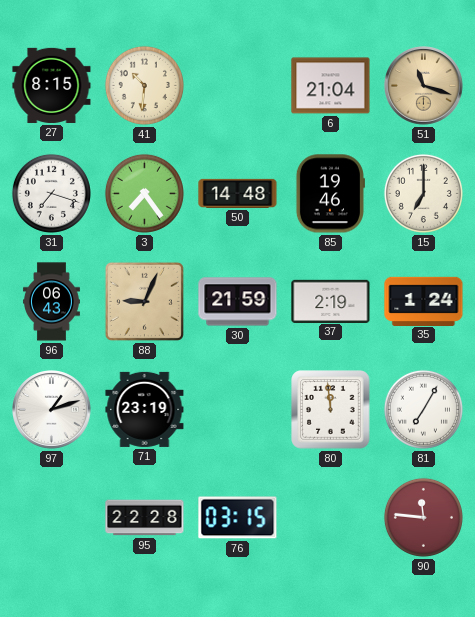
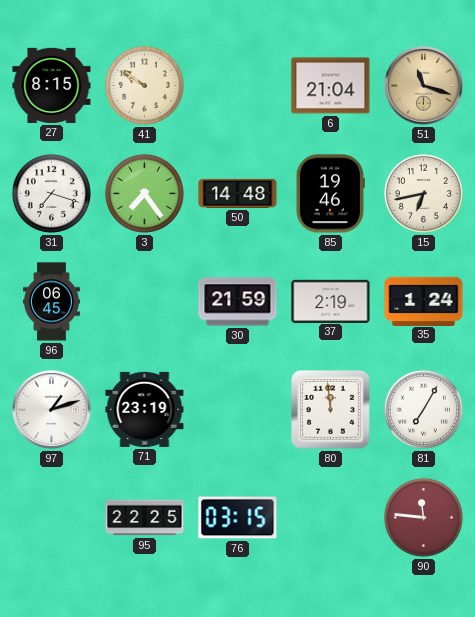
41: 10:31 -> 9:51
15: 7:00 -> 6:43
96: 06:43 -> 06:45
88: 9:04 -> none
95: 22:28 -> 22:25
